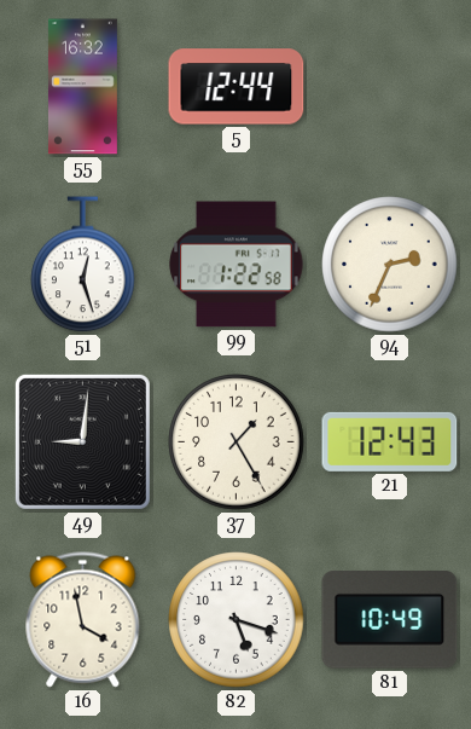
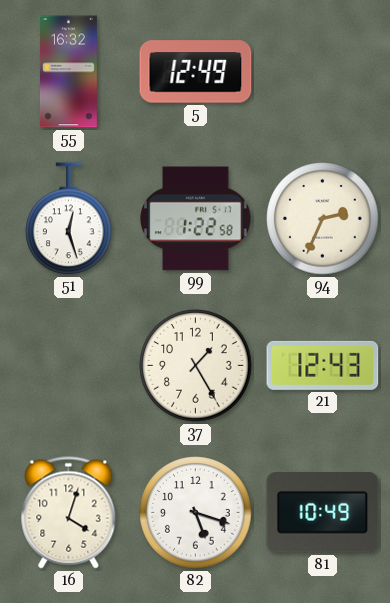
5: 12:44 -> 12:49
49: 9:01 -> none
16: 3:58 -> 4:03
